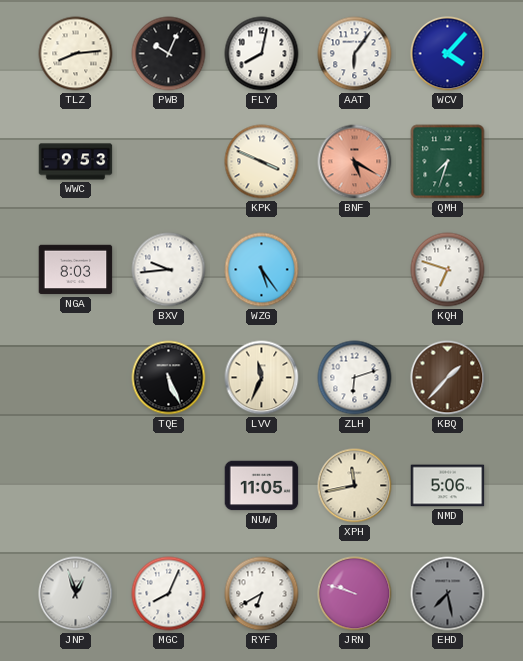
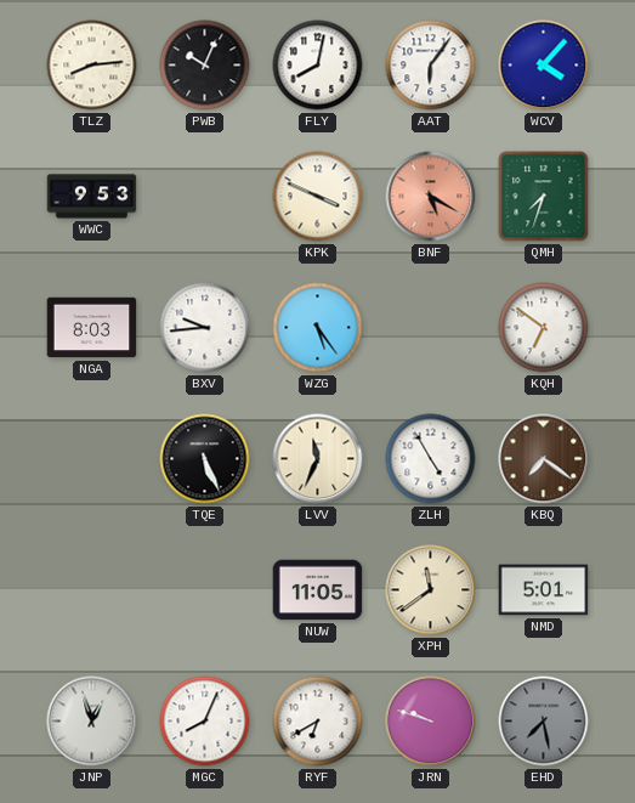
KQH: 6:48 -> 6:51
ZLH: 6:12 -> 4:55
KBQ: 1:37 -> 7:21
XPH: 11:43 -> 11:39
NMD: 5:06 -> 5:01
